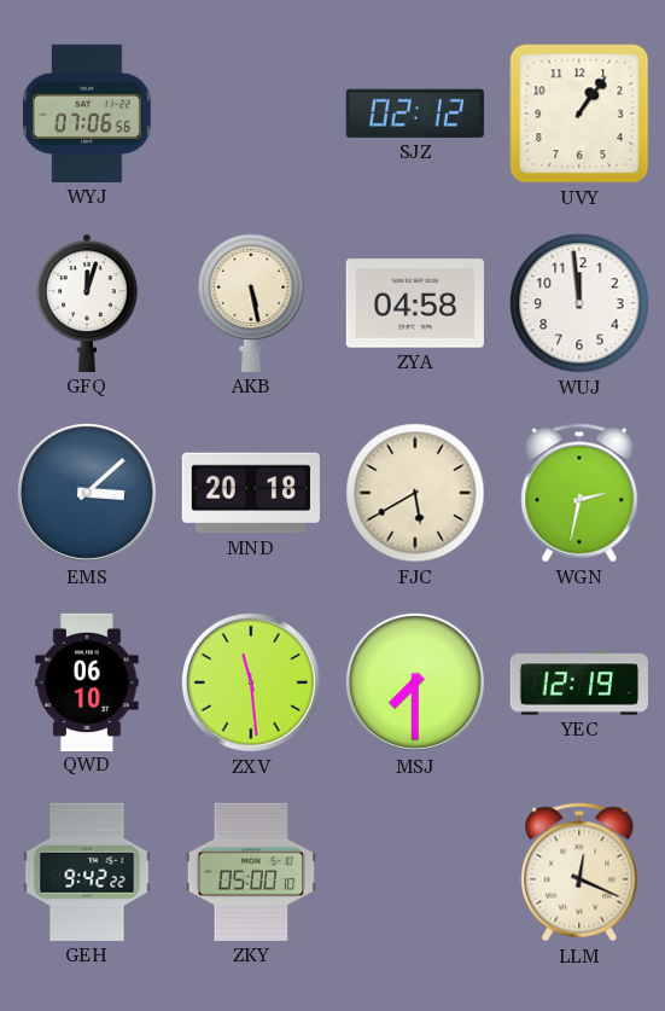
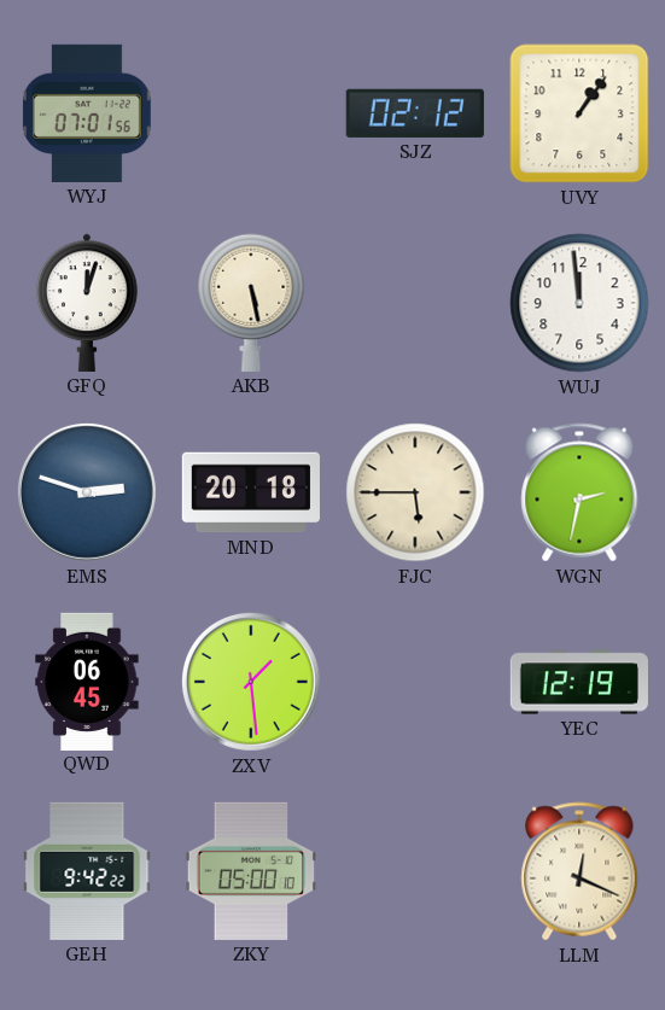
WYJ: 07:06 -> 07:01
ZYA: 04:58 -> none
EMS: 3:08 -> 2:48
FJC: 5:40 -> 5:45
QWD: 06:10 -> 06:45
ZXV: 11:29 -> 1:29
MSJ: 7:30 -> none
